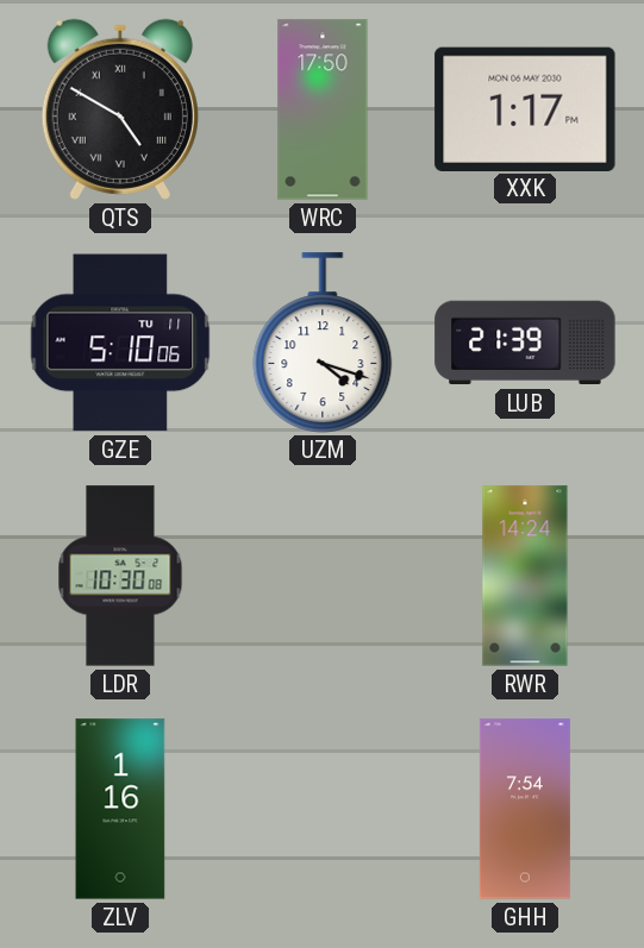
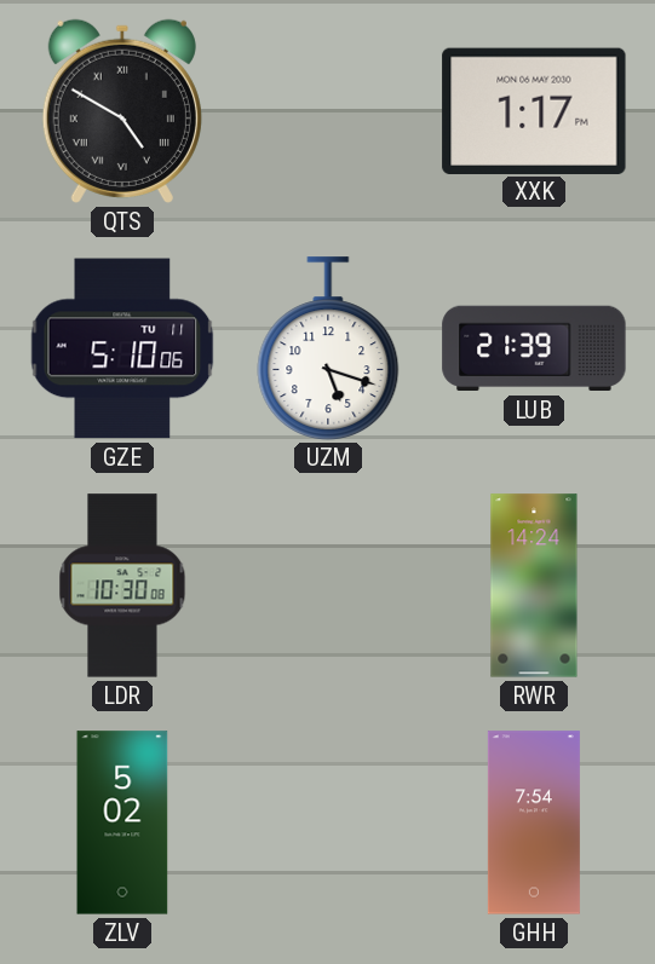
WRC: 17:50 -> none
UZM: 4:18 -> 5:18
ZLV: 1:16 -> 5:02
